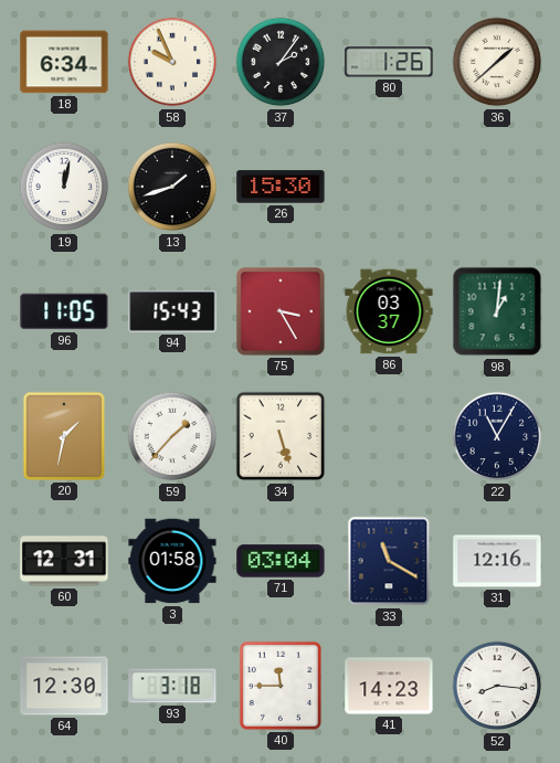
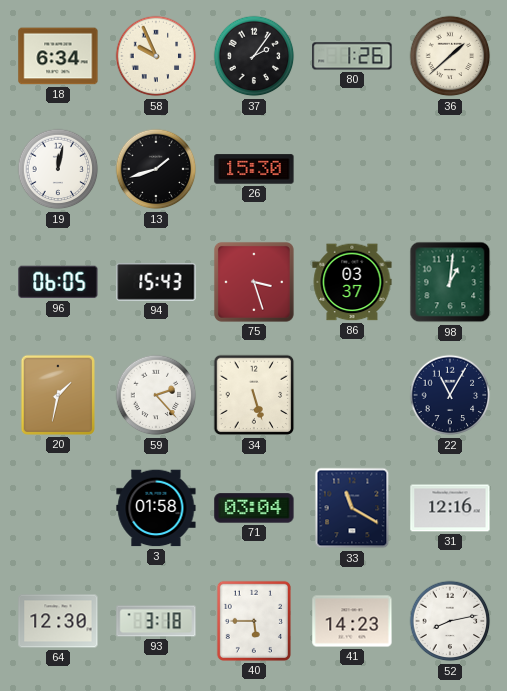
96: 11:05 -> 06:05
75: 3:25 -> 3:27
59: 1:37 -> 2:23
60: 12:31 -> none
40: 11:45 -> 5:45
52: 8:16 -> 8:13
